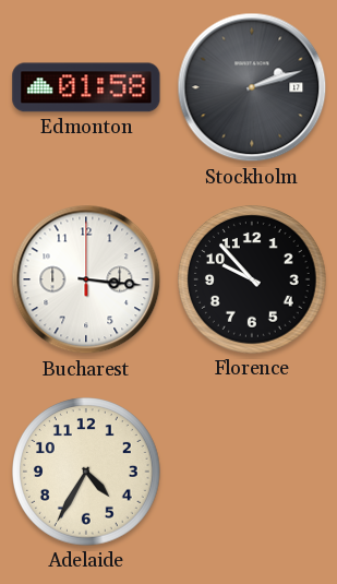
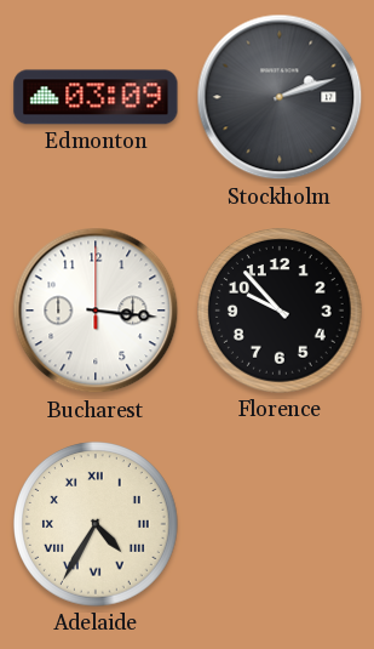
Edmonton: 01:58 -> 03:09
Adelaide numerals: Arabic -> Roman
